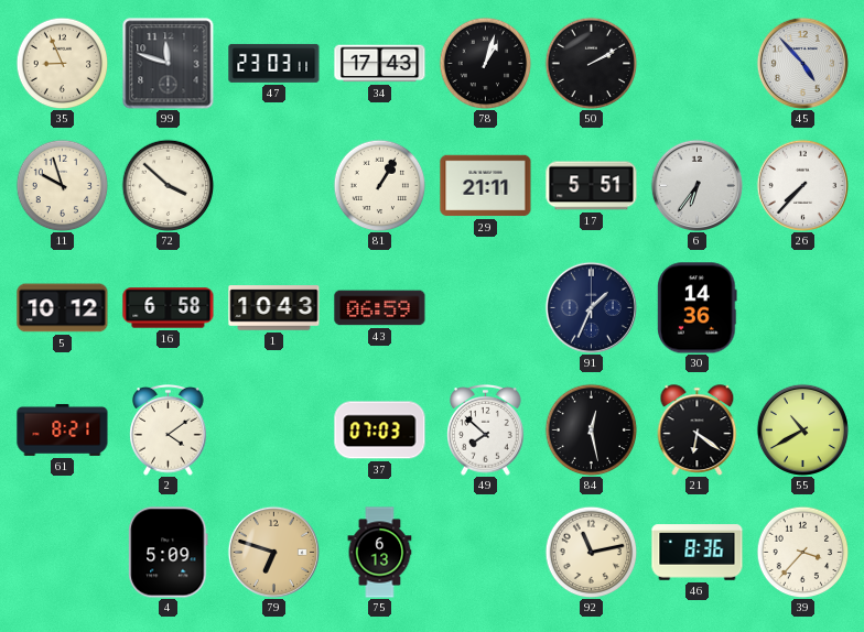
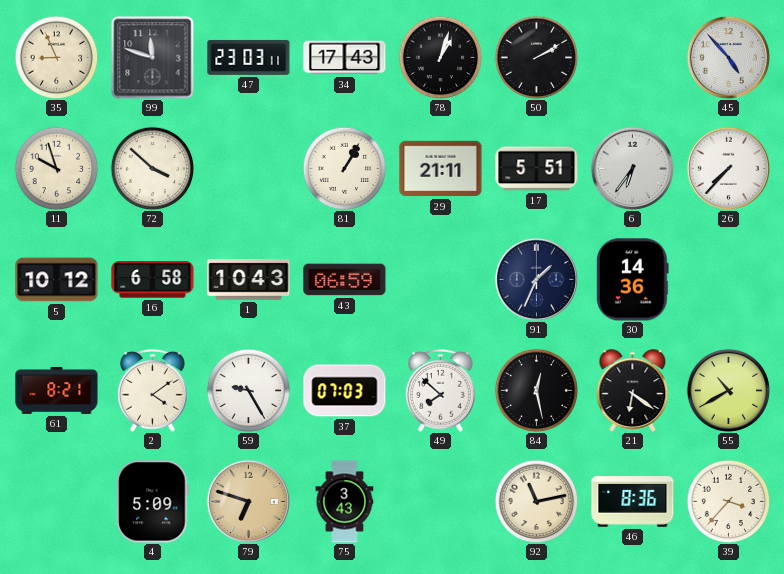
59: none -> 9:25
75: 6:13 -> 3:43
